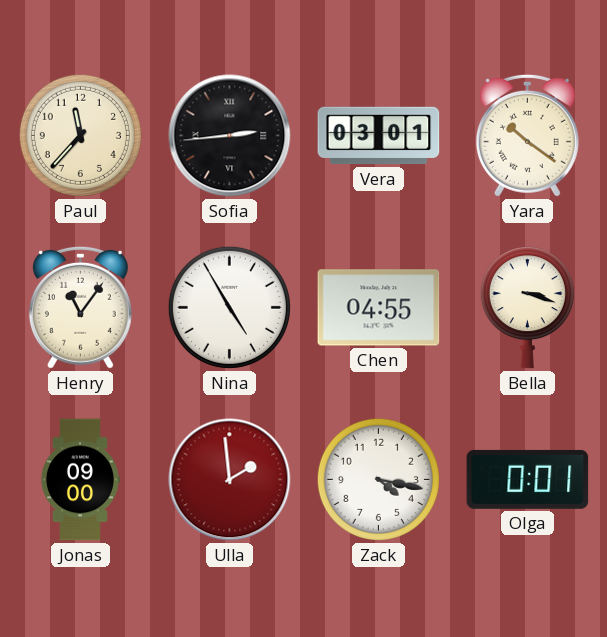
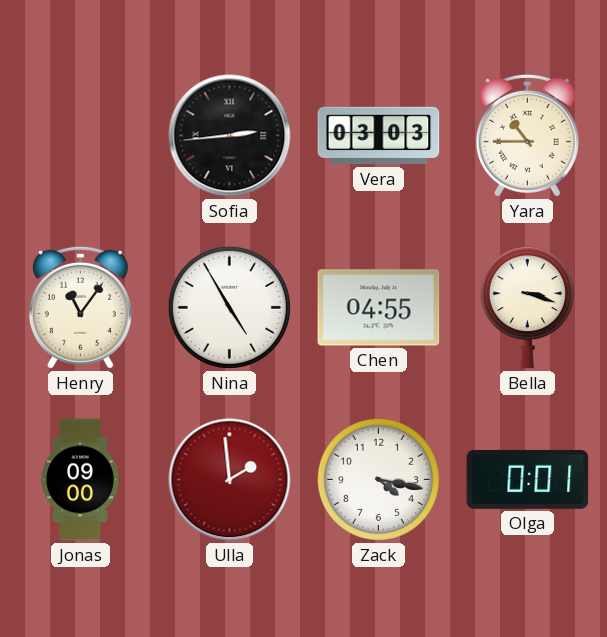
Paul: 11:37 -> none
Vera: 03:01 -> 03:03
Yara: 10:21 -> 10:45
